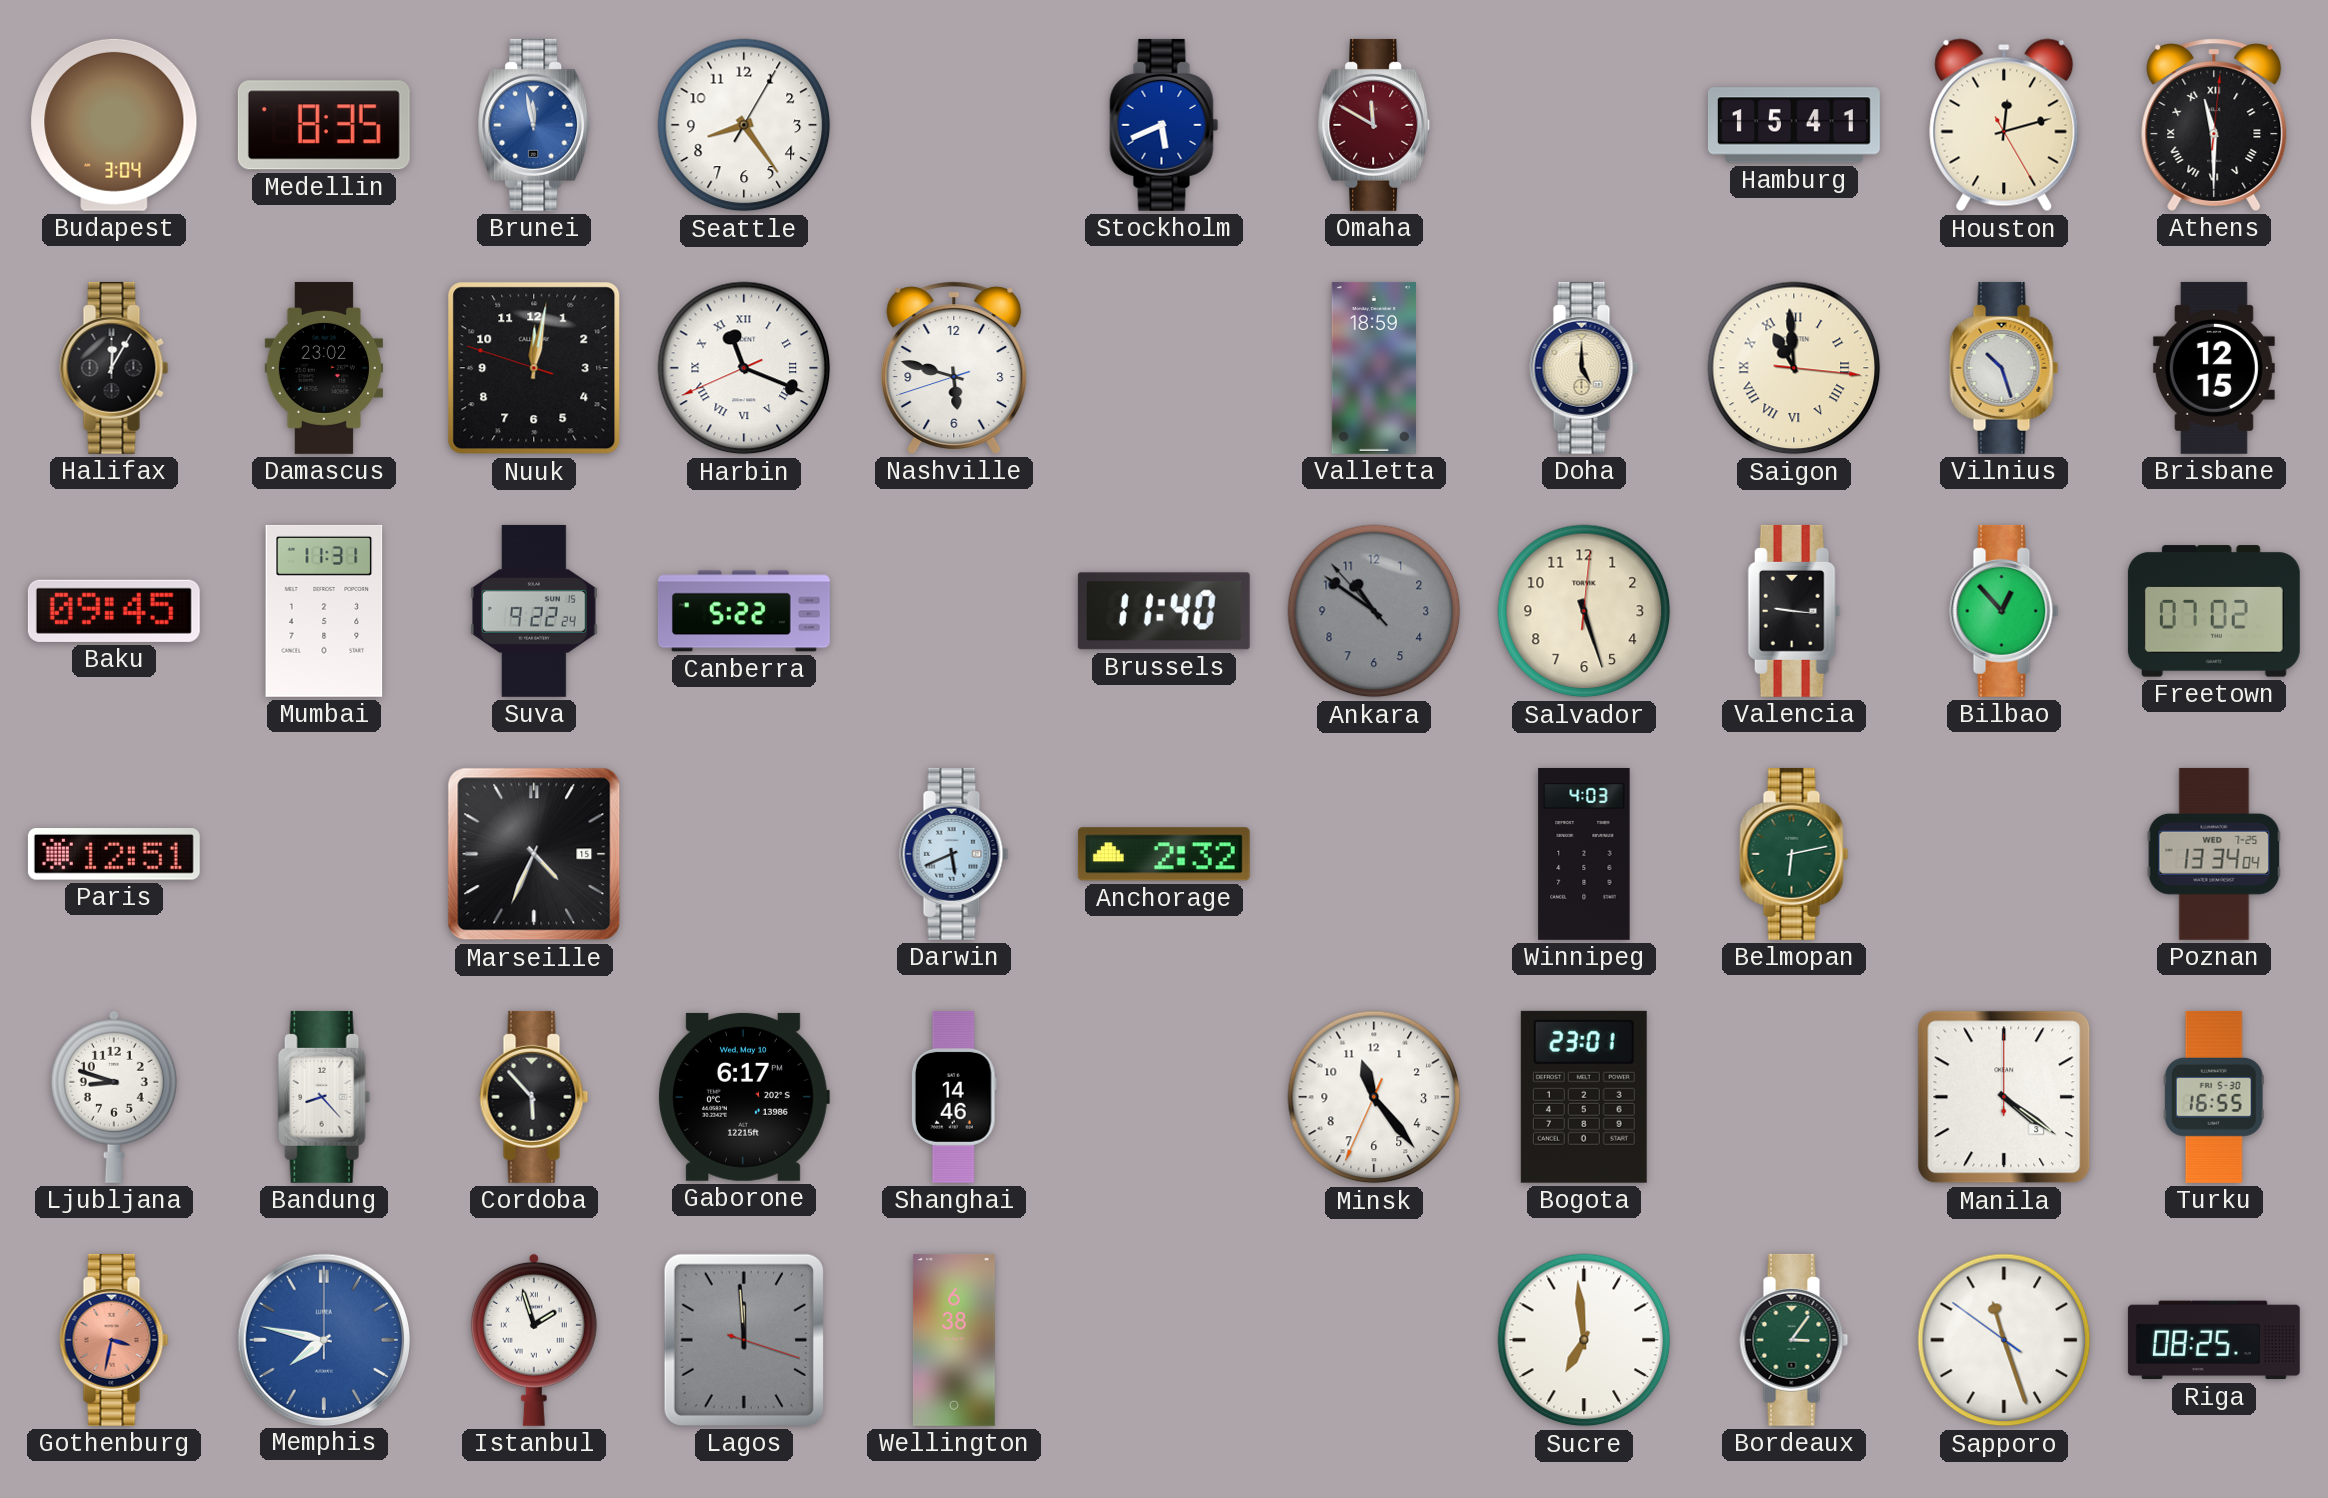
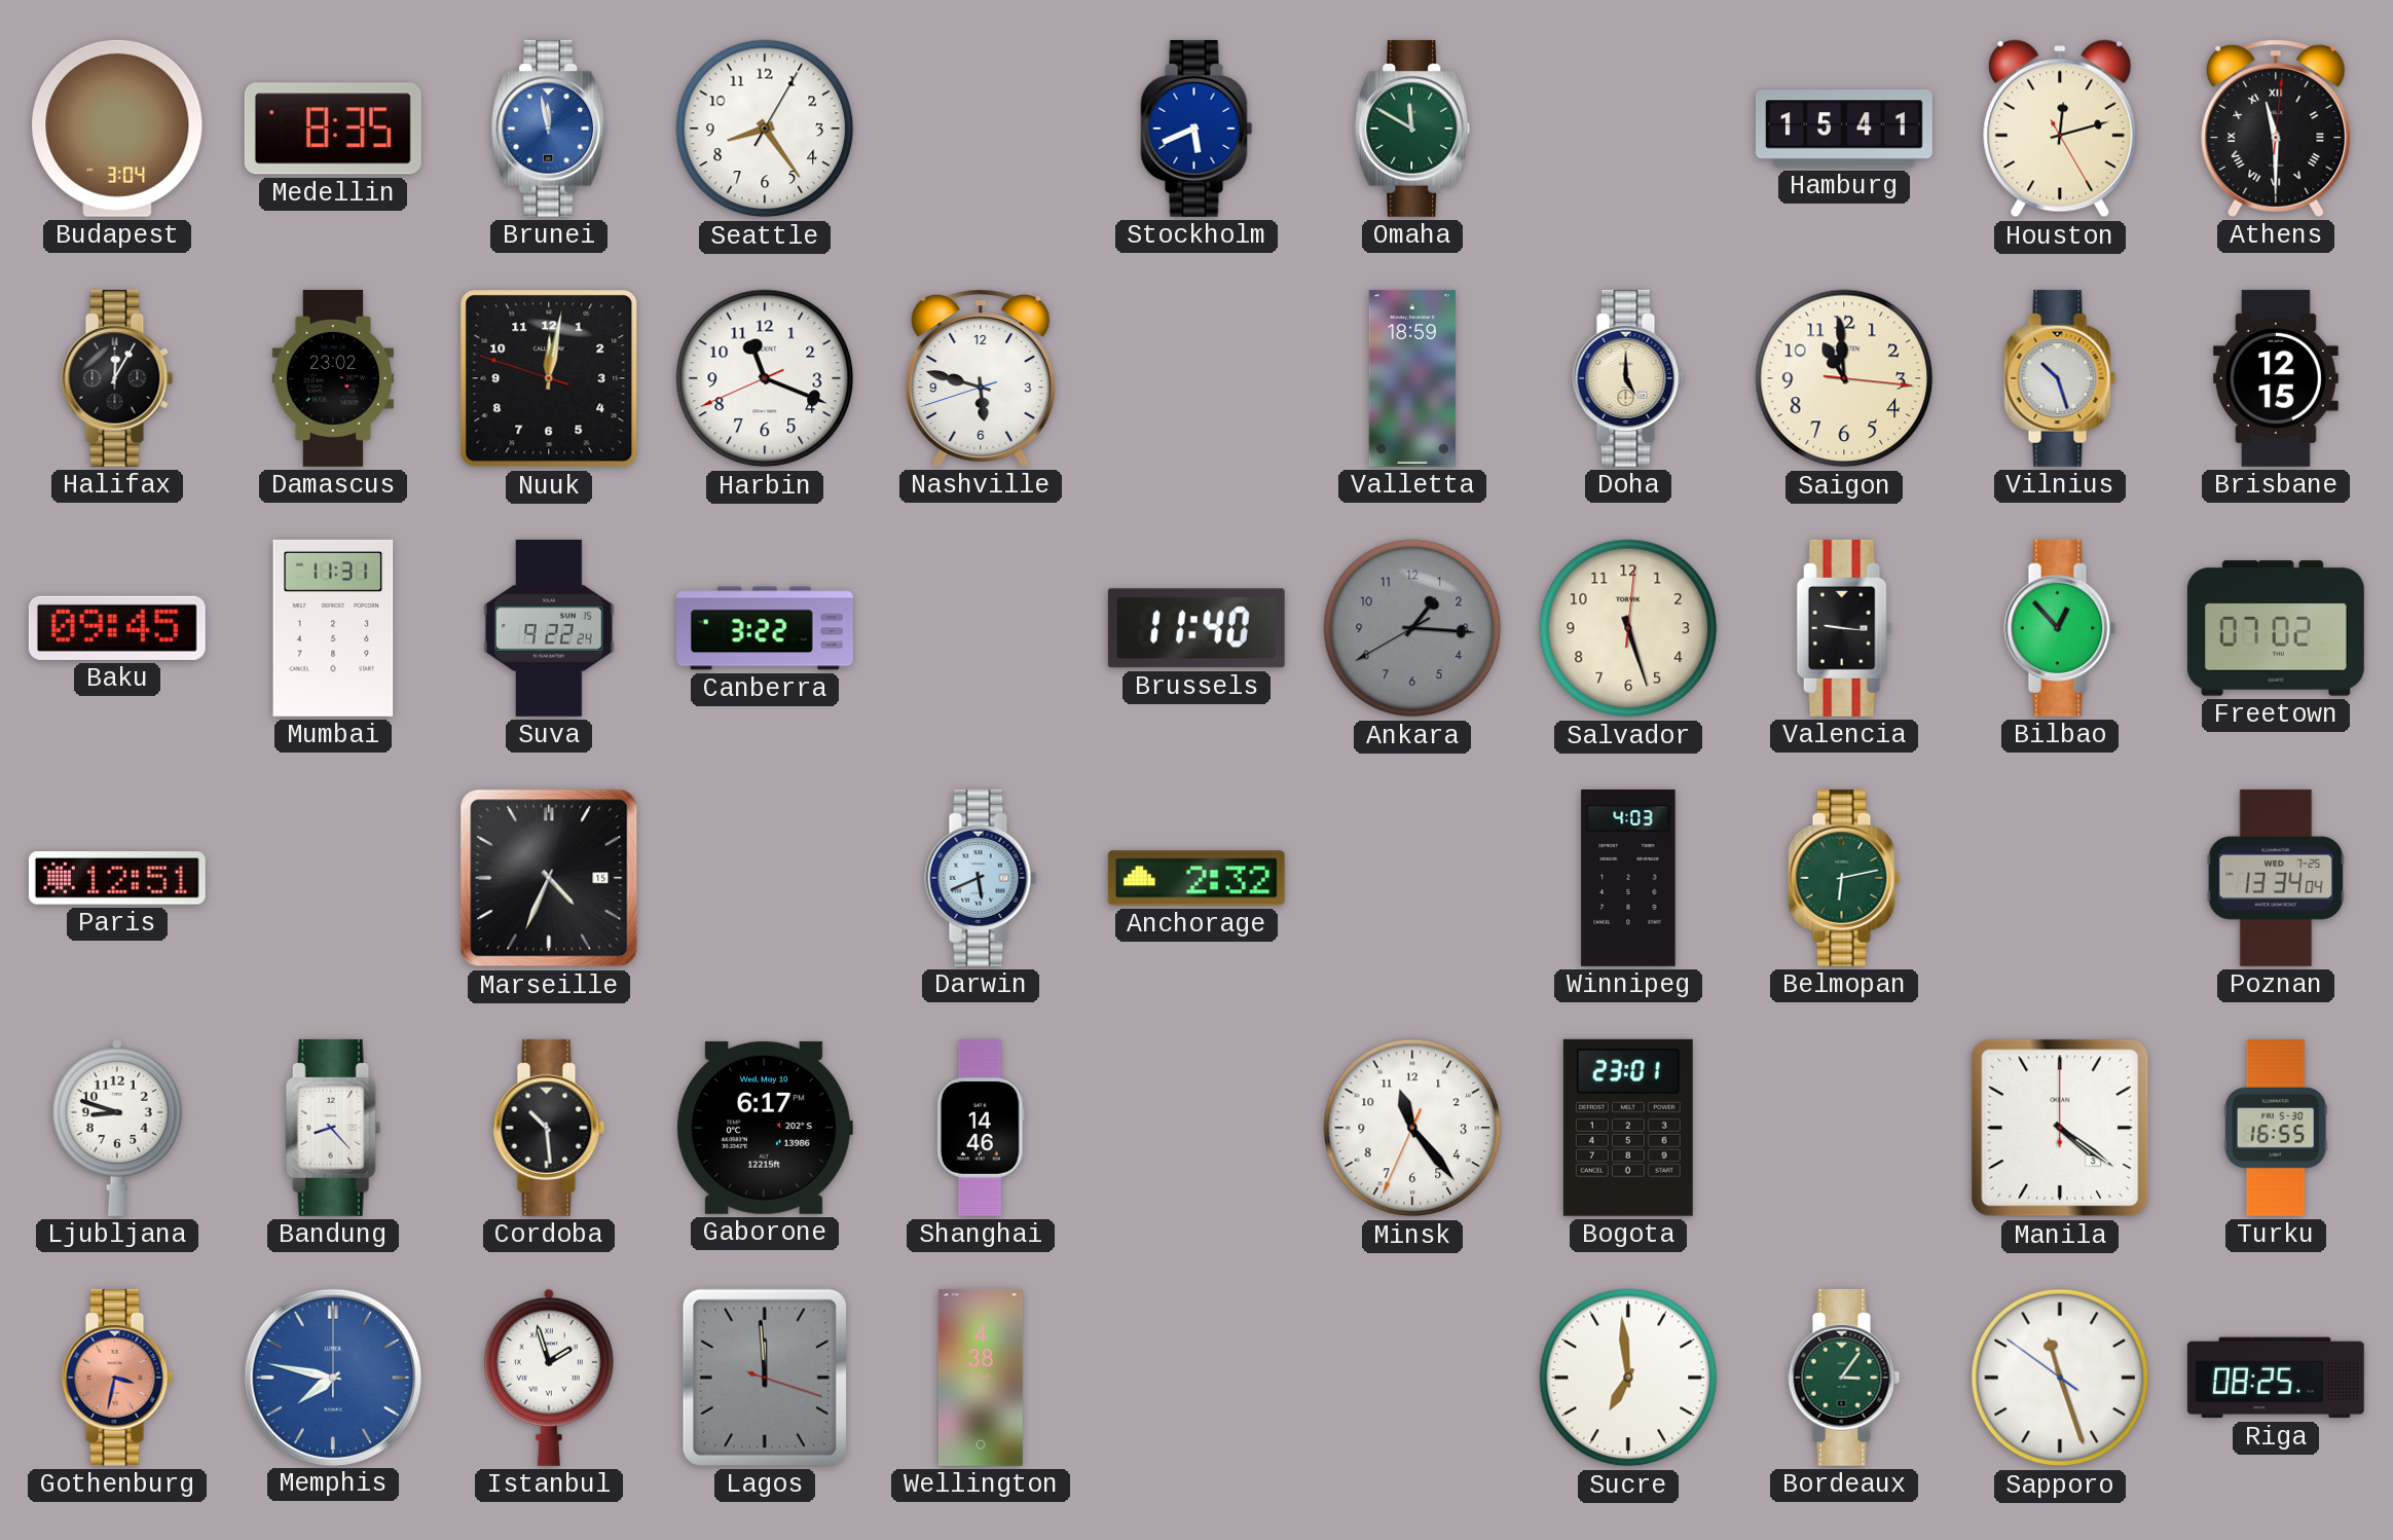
Omaha dial: burgundy -> green
Harbin numerals: Roman -> Arabic
Saigon numerals: Roman -> Arabic
Canberra: 5:22 -> 3:22
Ankara: 10:50 -> 1:15
Cordoba: 5:53 -> 10:29
Wellington: 6:38 -> 4:38
